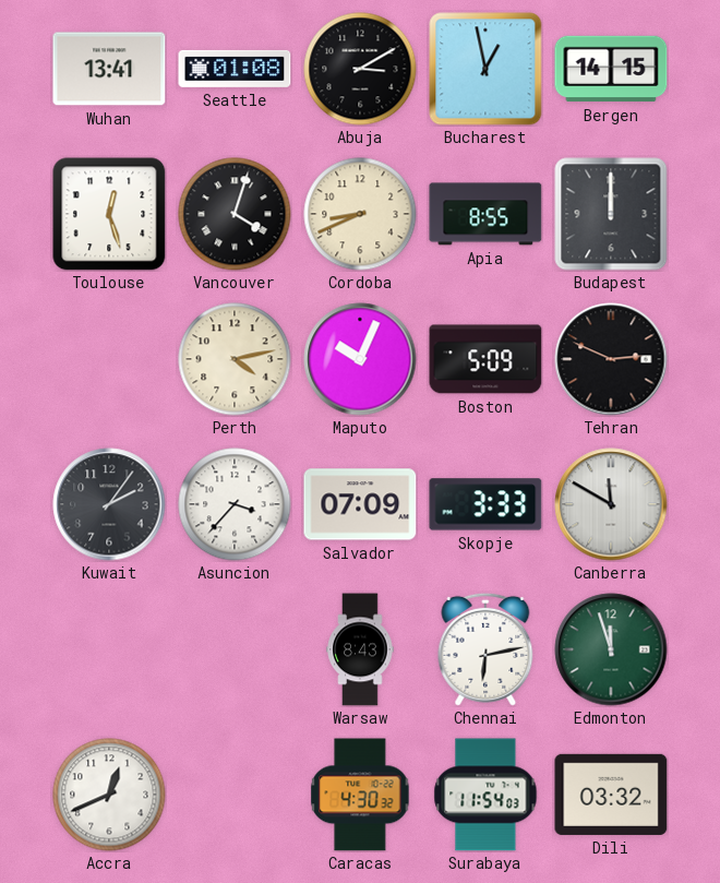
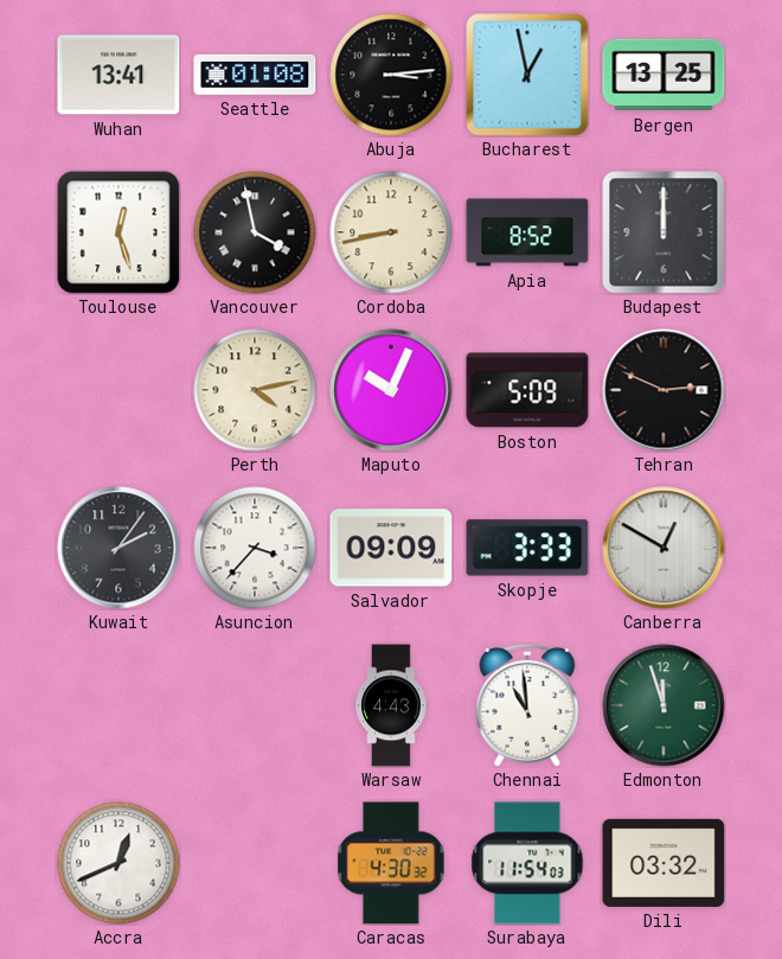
Abuja: 3:10 -> 3:14
Bergen: 14:15 -> 13:25
Vancouver: 4:03 -> 3:58
Cordoba: 8:41 -> 8:43
Apia: 8:55 -> 8:52
Salvador: 07:09 -> 09:09
Canberra: 11:50 -> 12:50
Warsaw: 8:43 -> 4:43
Chennai: 6:13 -> 10:59
